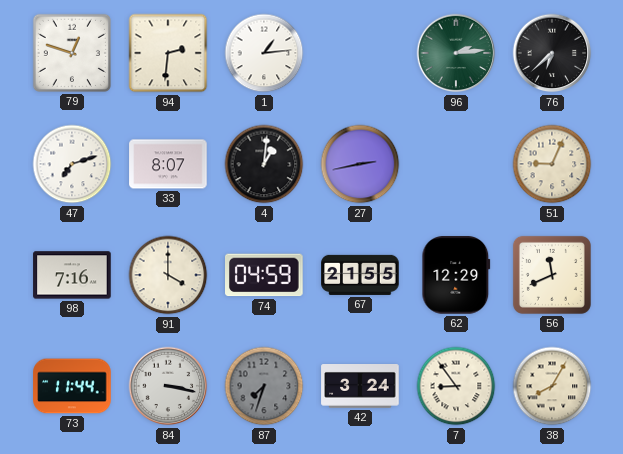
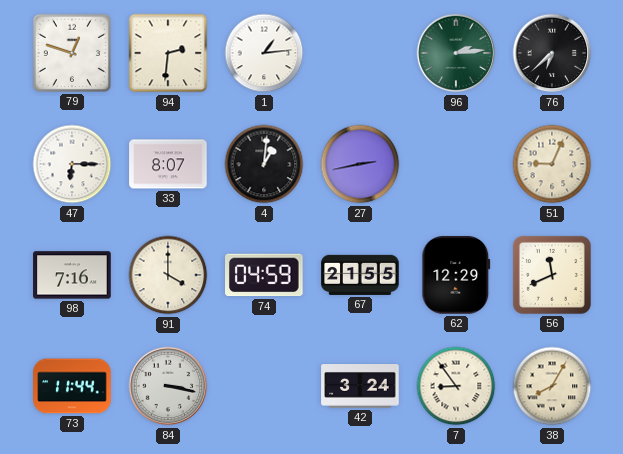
47: 7:12 -> 6:15
87: 7:33 -> none
